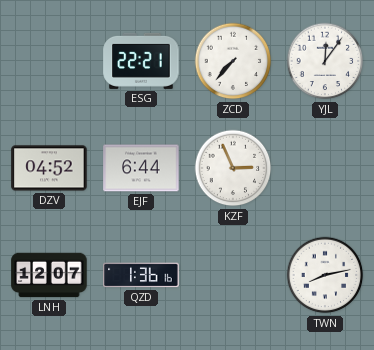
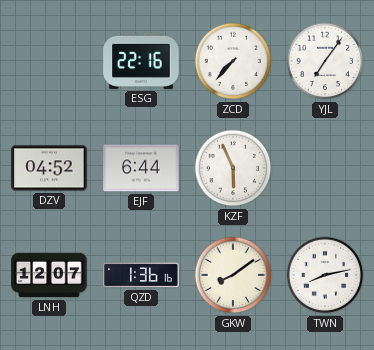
ESG: 22:21 -> 22:16
YJL: 12:06 -> 7:06
KZF: 2:56 -> 5:56
GKW: none -> 8:09
